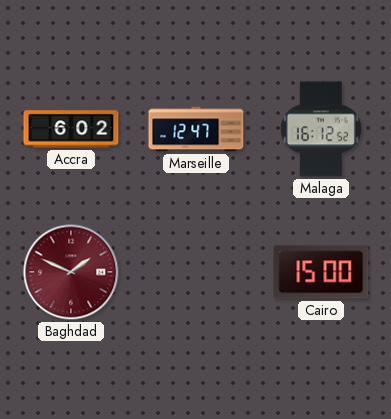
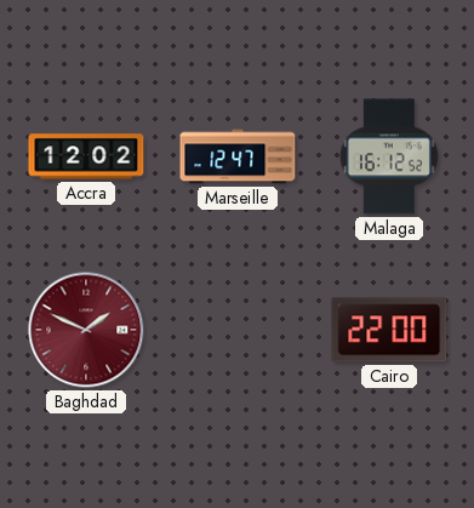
Accra: 6:02 -> 12:02
Cairo: 15:00 -> 22:00
